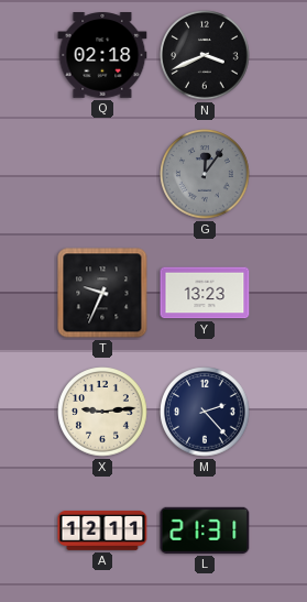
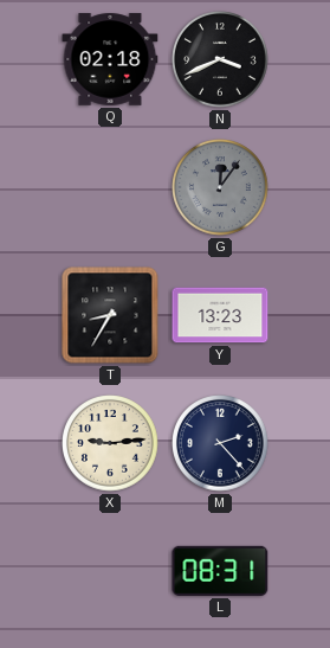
T: 9:34 -> 8:35
A: 12:11 -> none
L: 21:31 -> 08:31
